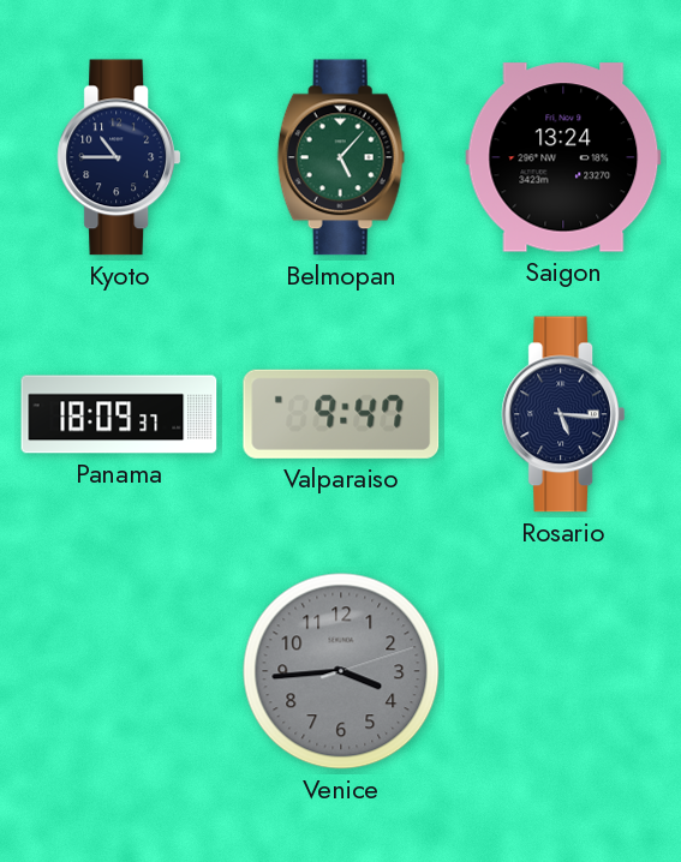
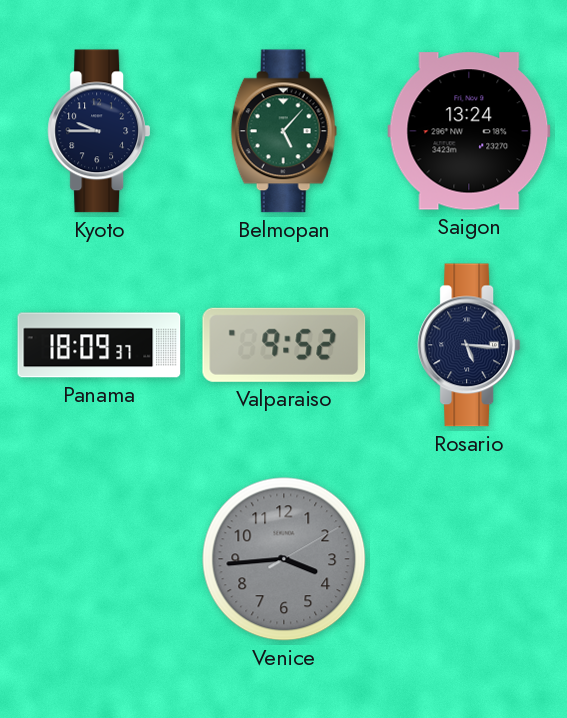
Kyoto: 10:45 -> 9:45
Valparaiso: 9:47 -> 9:52
Venice: 3:44:12 -> 3:44:10
